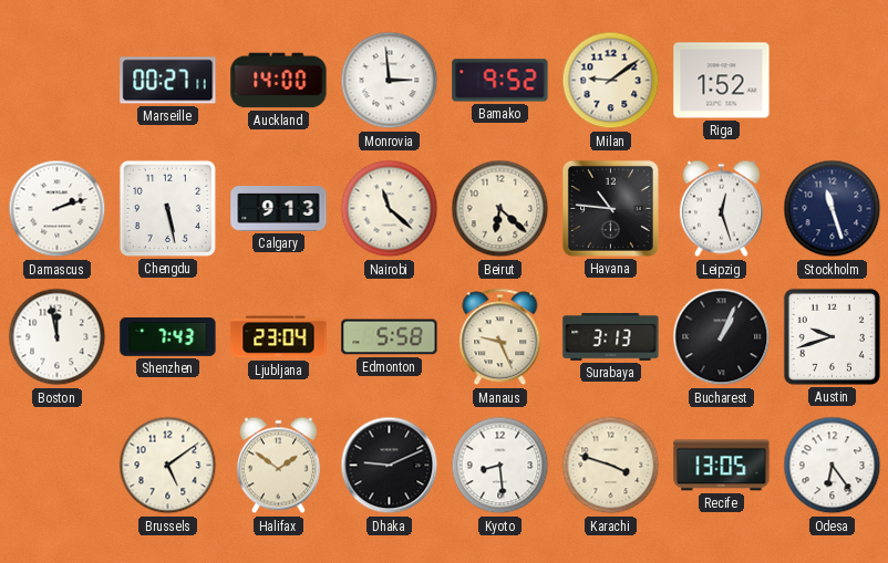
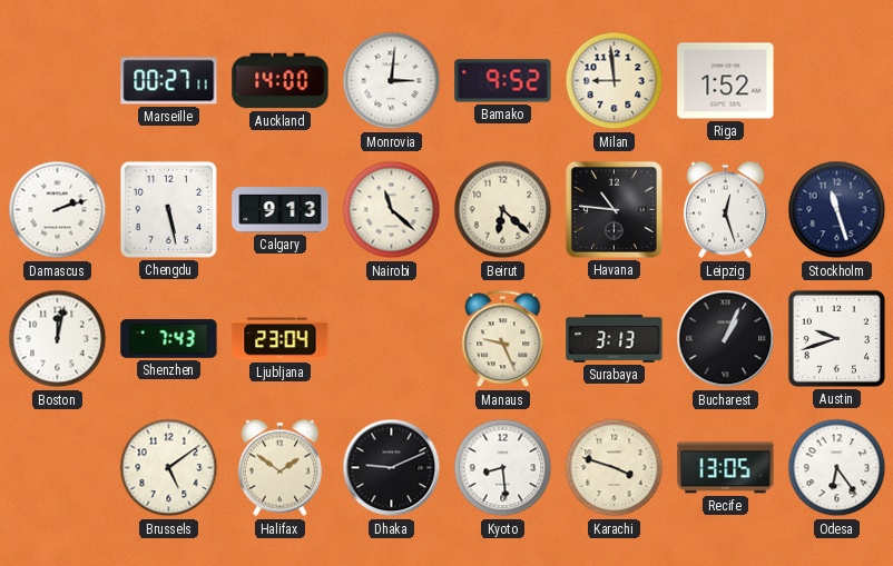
Monrovia: 2:59 -> 3:01
Milan: 9:09 -> 8:59
Boston: 11:58 -> 12:02
Edmonton: 5:58 -> none
